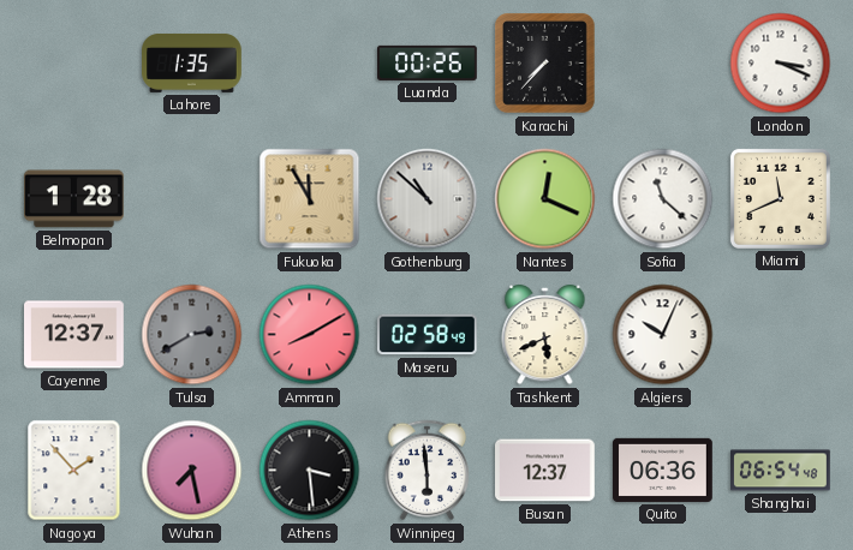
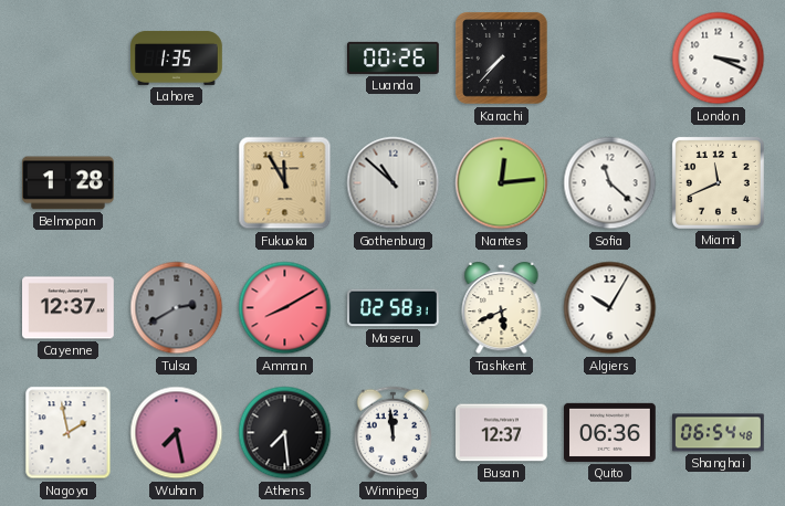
Nantes: 12:19 -> 12:14
Maseru: 02:58:49 -> 02:58:31
Algiers: 10:04 -> 10:05
Nagoya: 1:53 -> 1:58
Athens: 3:29 -> 7:29
Winnipeg: 5:59 -> 11:59
